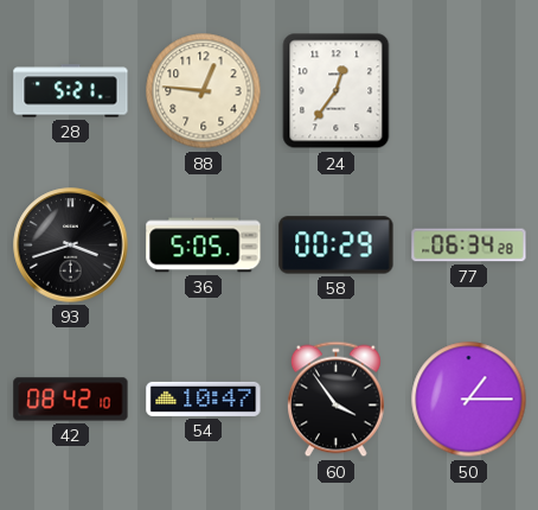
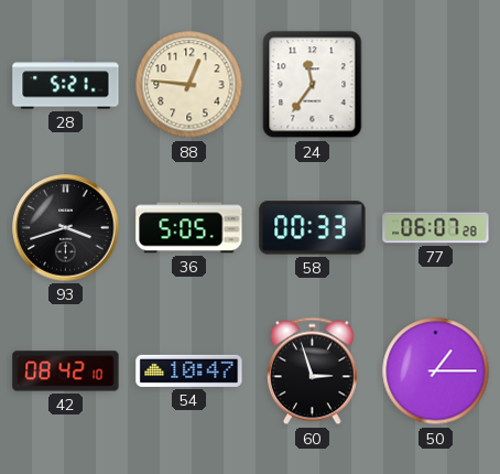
24: 12:36 -> 11:36
58: 00:29 -> 00:33
77: 06:34 -> 06:07
60: 3:54 -> 2:57
